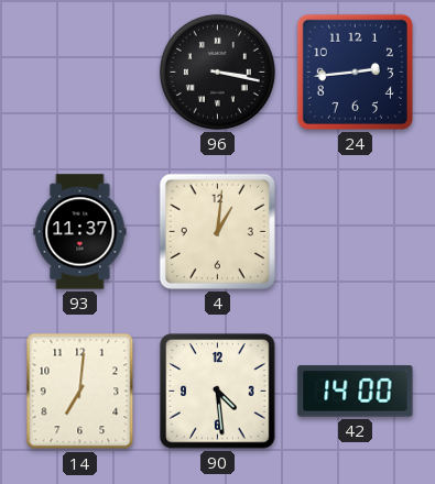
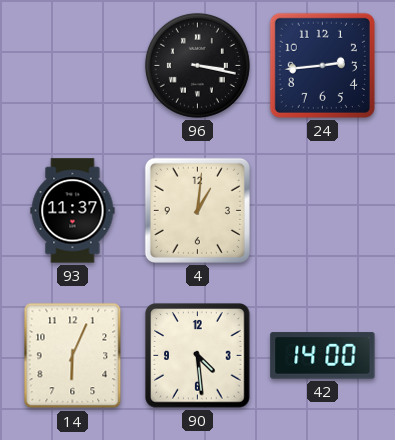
14: 7:01 -> 6:04
